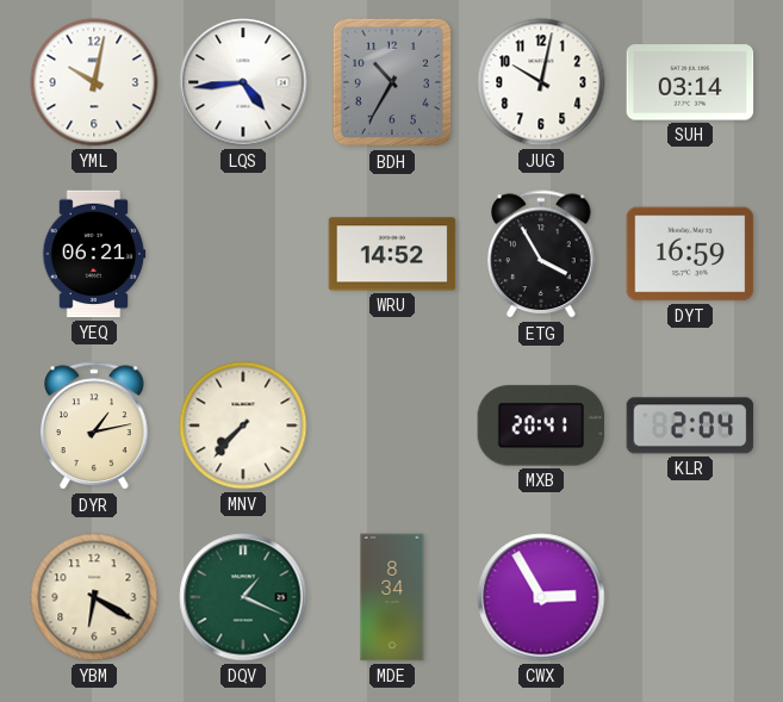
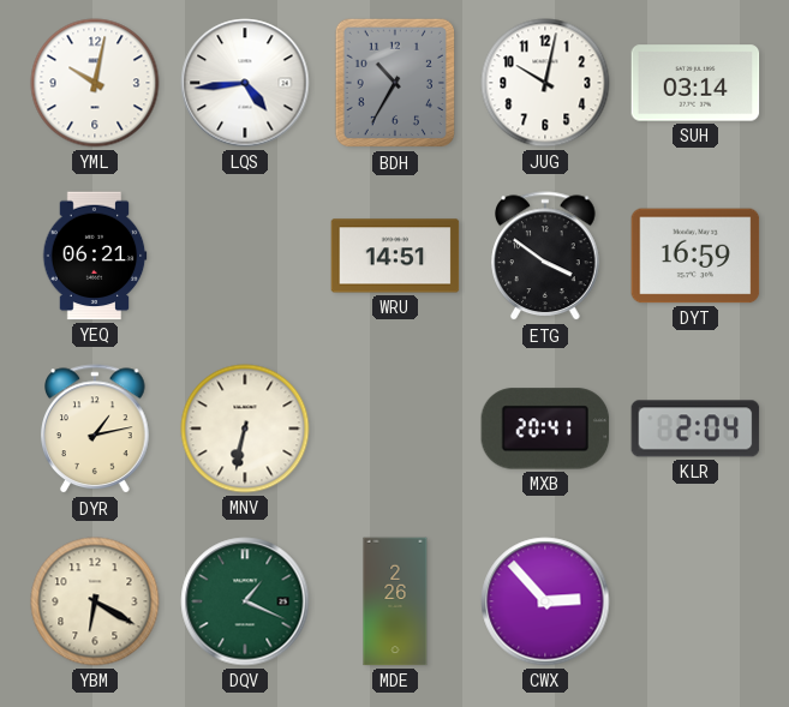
WRU: 14:52 -> 14:51
ETG: 3:55 -> 3:51
MNV: 7:37 -> 6:32
MDE: 8:34 -> 2:26
CWX: 2:55 -> 2:53
